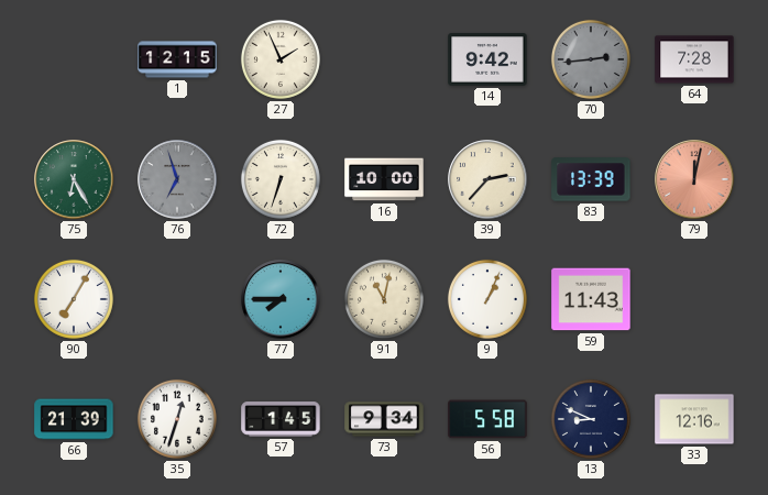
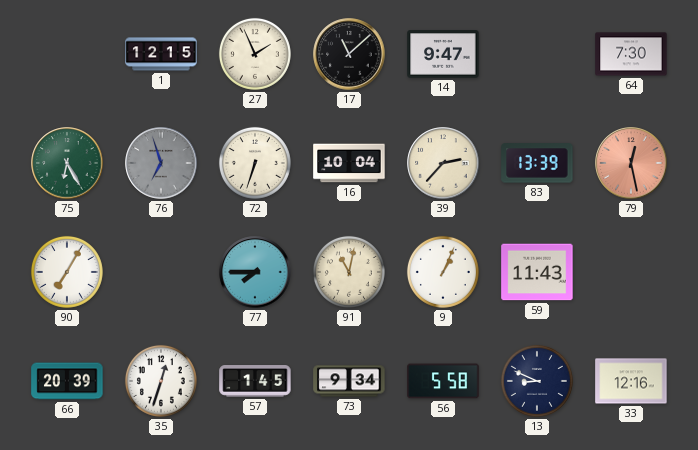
17: none -> 11:08
14: 9:42 -> 9:47
70: 2:44 -> none
64: 7:28 -> 7:30
16: 10:00 -> 10:04
79: 12:02 -> 12:28
66: 21:39 -> 20:39
